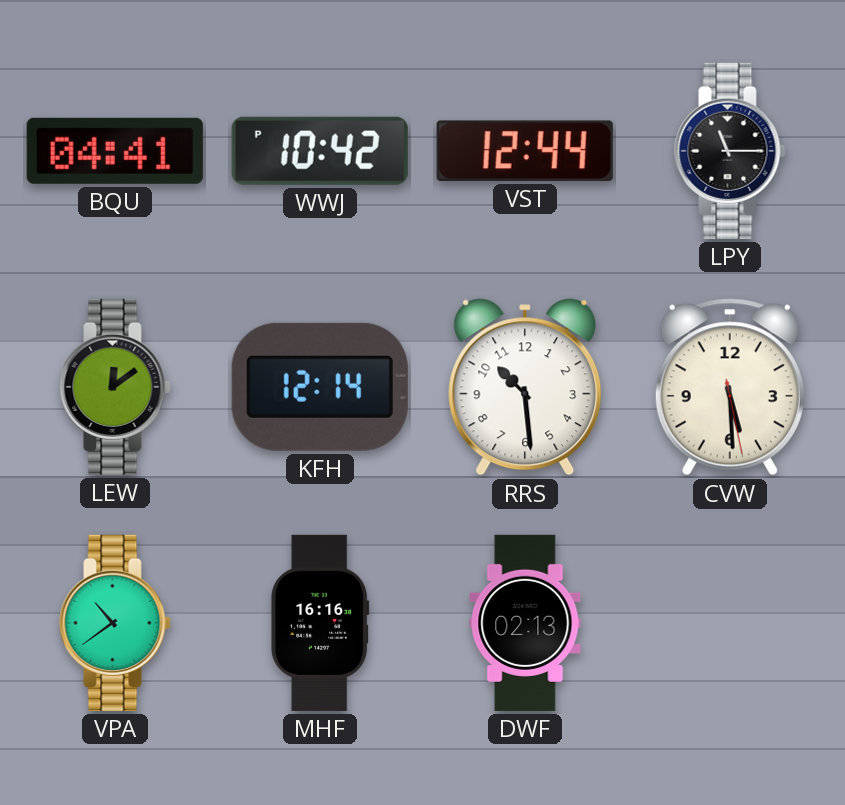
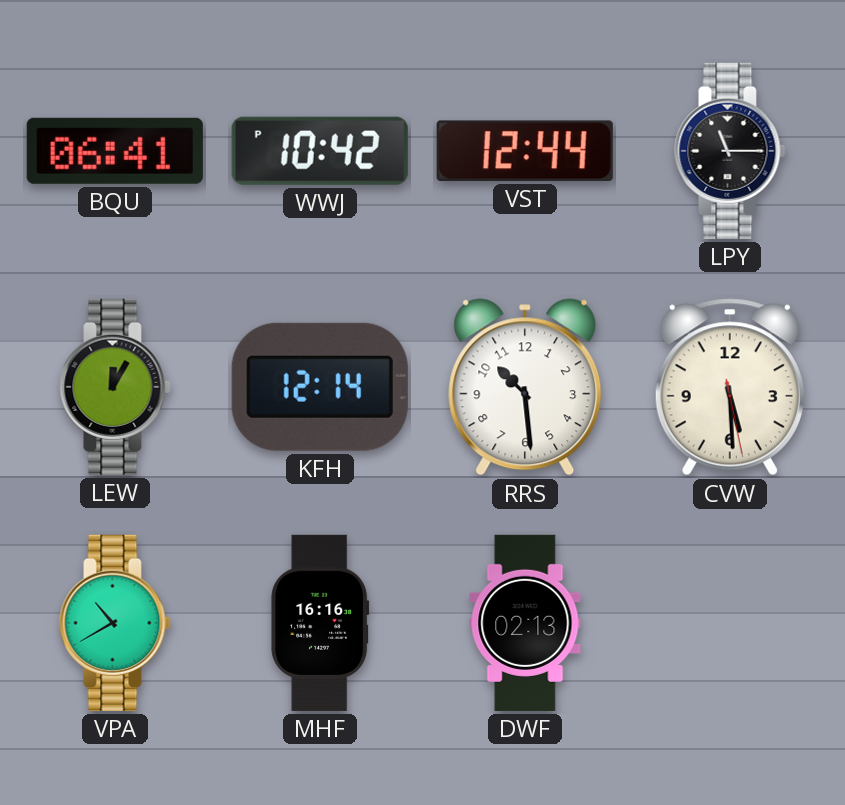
BQU: 04:41 -> 06:41
LEW: 12:09 -> 12:05
VPA: 10:39 -> 10:40
